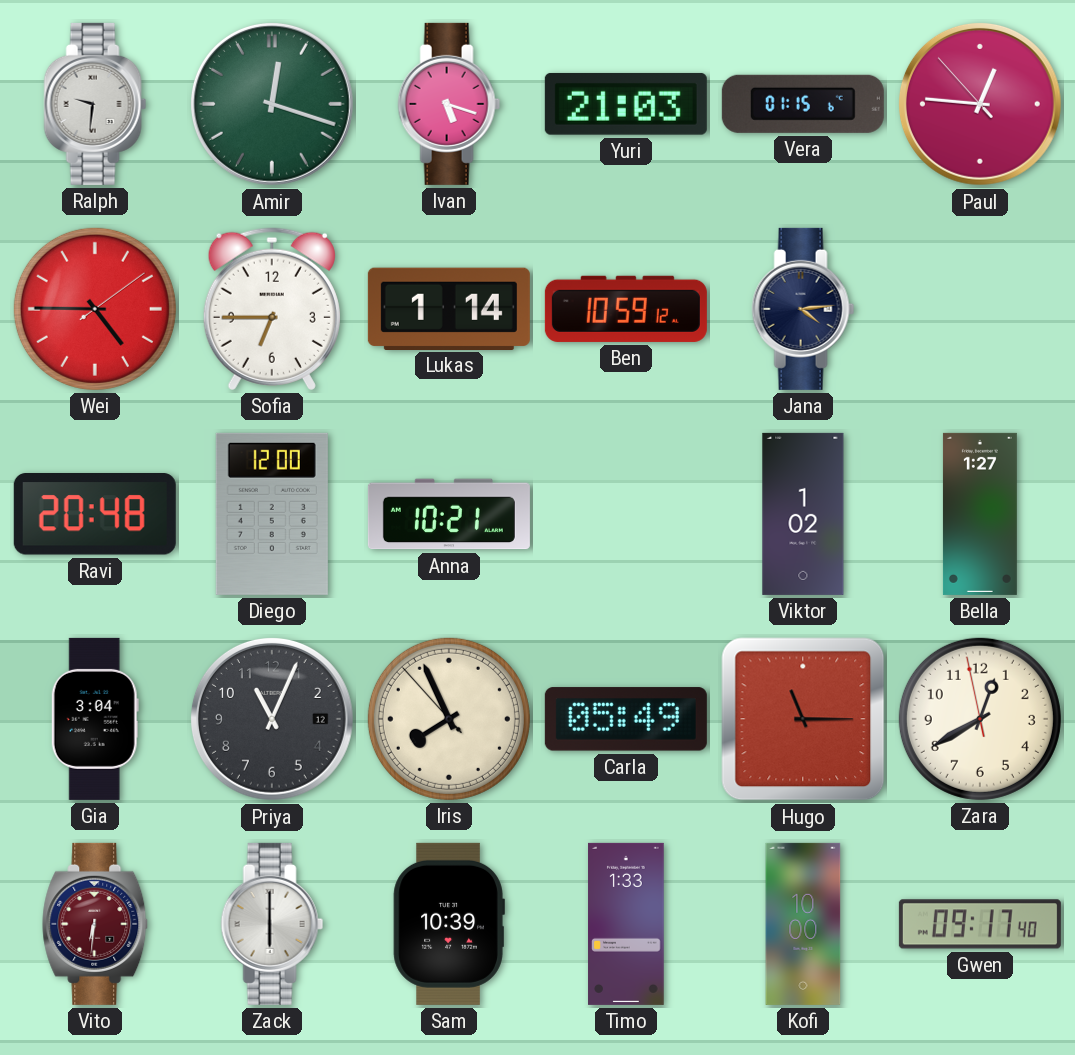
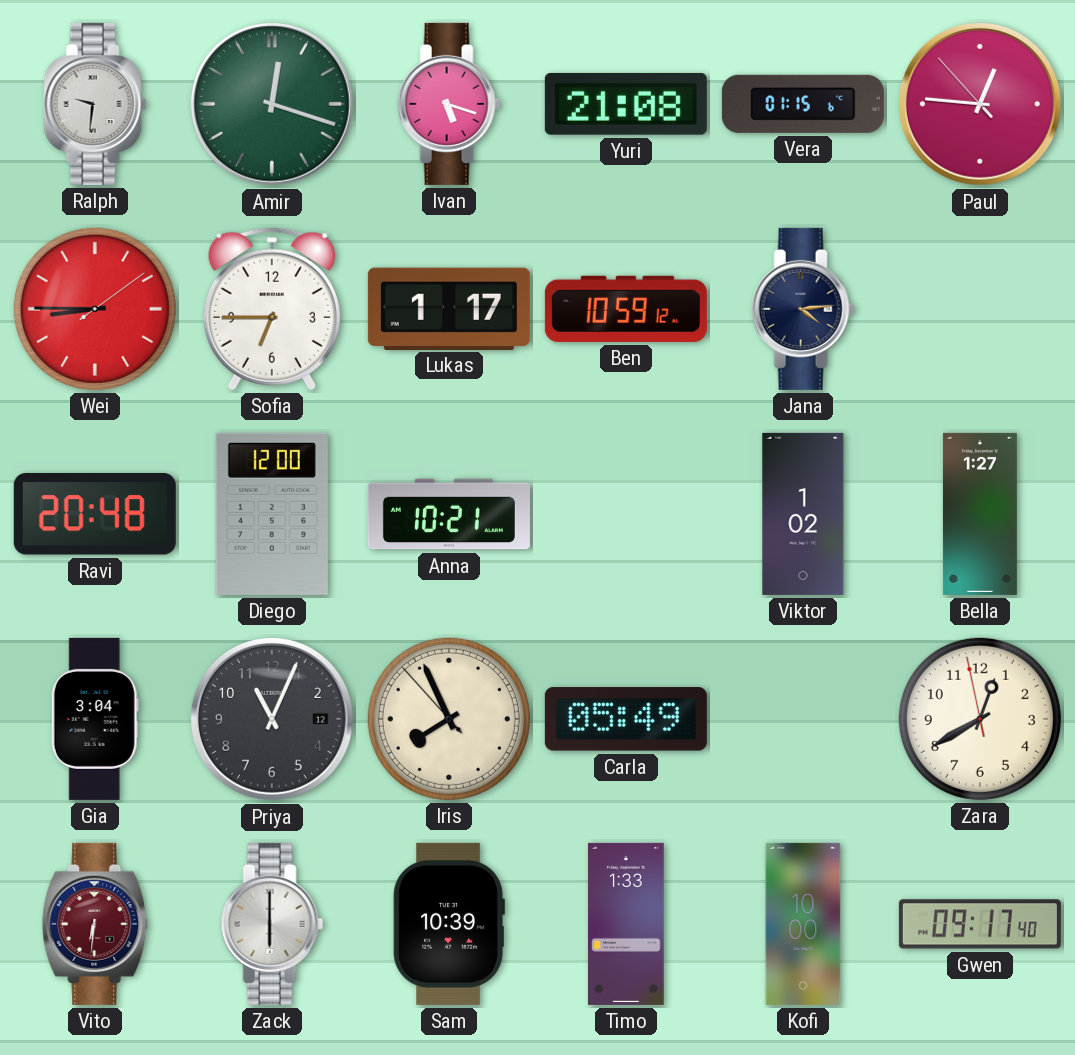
Yuri: 21:03 -> 21:08
Wei: 4:45 -> 8:45
Lukas: 1:14 -> 1:17
Hugo: 11:15 -> none
